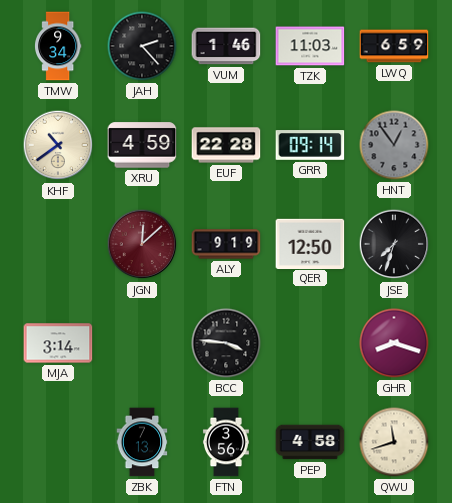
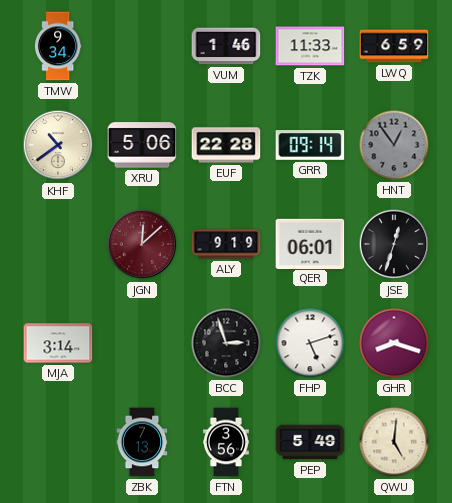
JAH: 2:23 -> none
TZK: 11:03 -> 11:33
XRU: 4:59 -> 5:06
QER: 12:50 -> 06:01
JSE: 7:33 -> 12:33
BCC: 3:46 -> 2:57
FHP: none -> 5:12
PEP: 4:58 -> 5:49
QWU: 11:42 -> 5:01
